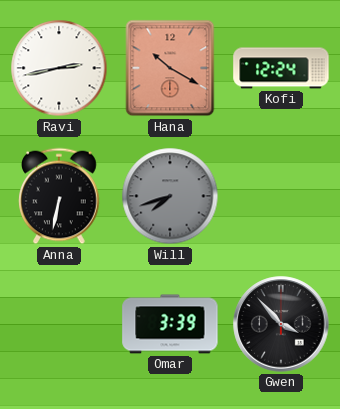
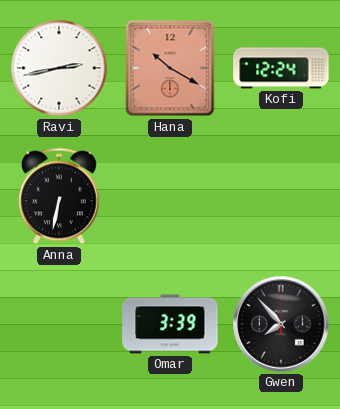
Will: 7:42 -> none
Gwen: 3:53 -> 7:53
